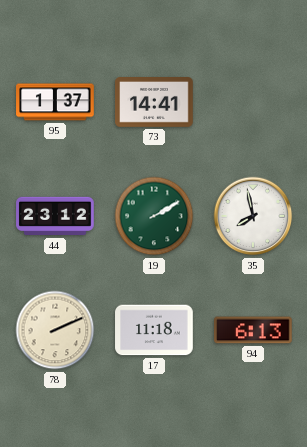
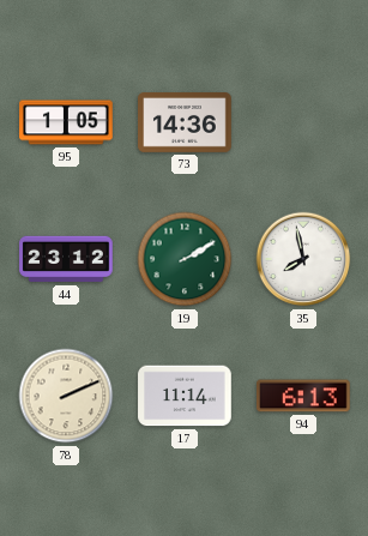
95: 1:37 -> 1:05
73: 14:41 -> 14:36
17: 11:18 -> 11:14
